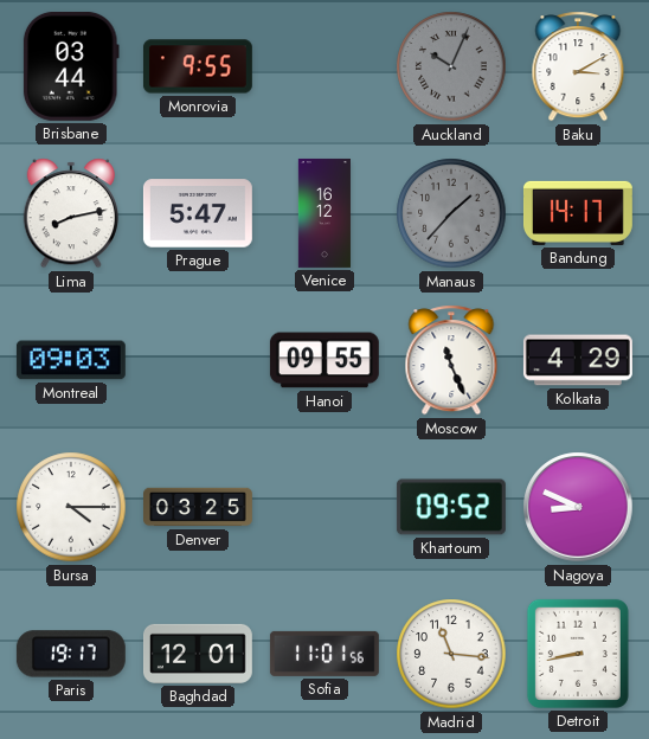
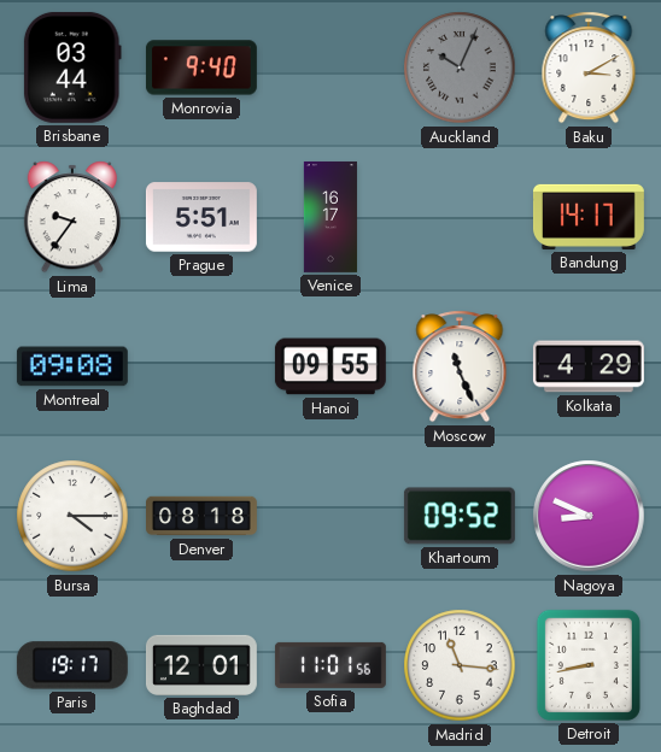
Monrovia: 9:55 -> 9:40
Lima: 8:13 -> 9:36
Prague: 5:47 -> 5:51
Venice: 16:12 -> 16:17
Manaus: 1:37 -> none
Montreal: 09:03 -> 09:08
Denver: 03:25 -> 08:18
